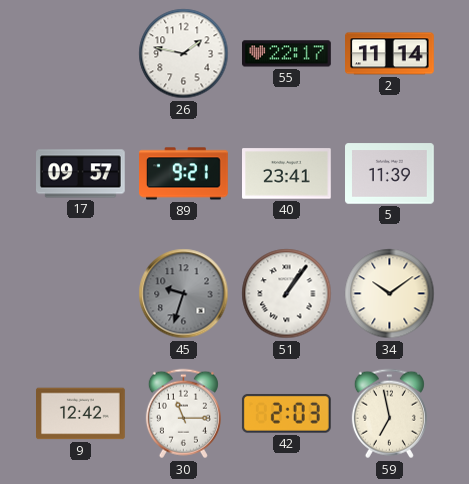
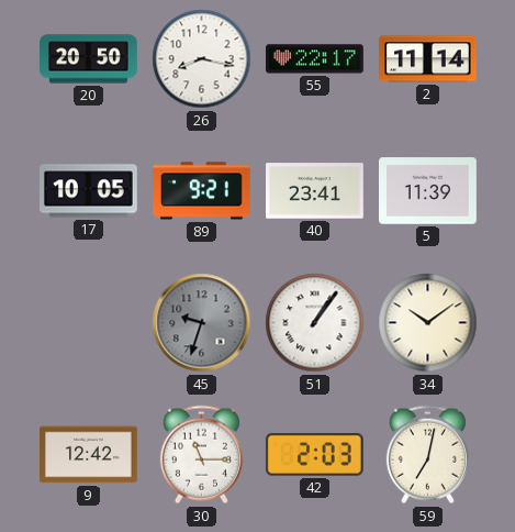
20: none -> 20:50
26: 1:47 -> 8:17
17: 09:57 -> 10:05
59: 6:58 -> 7:02
